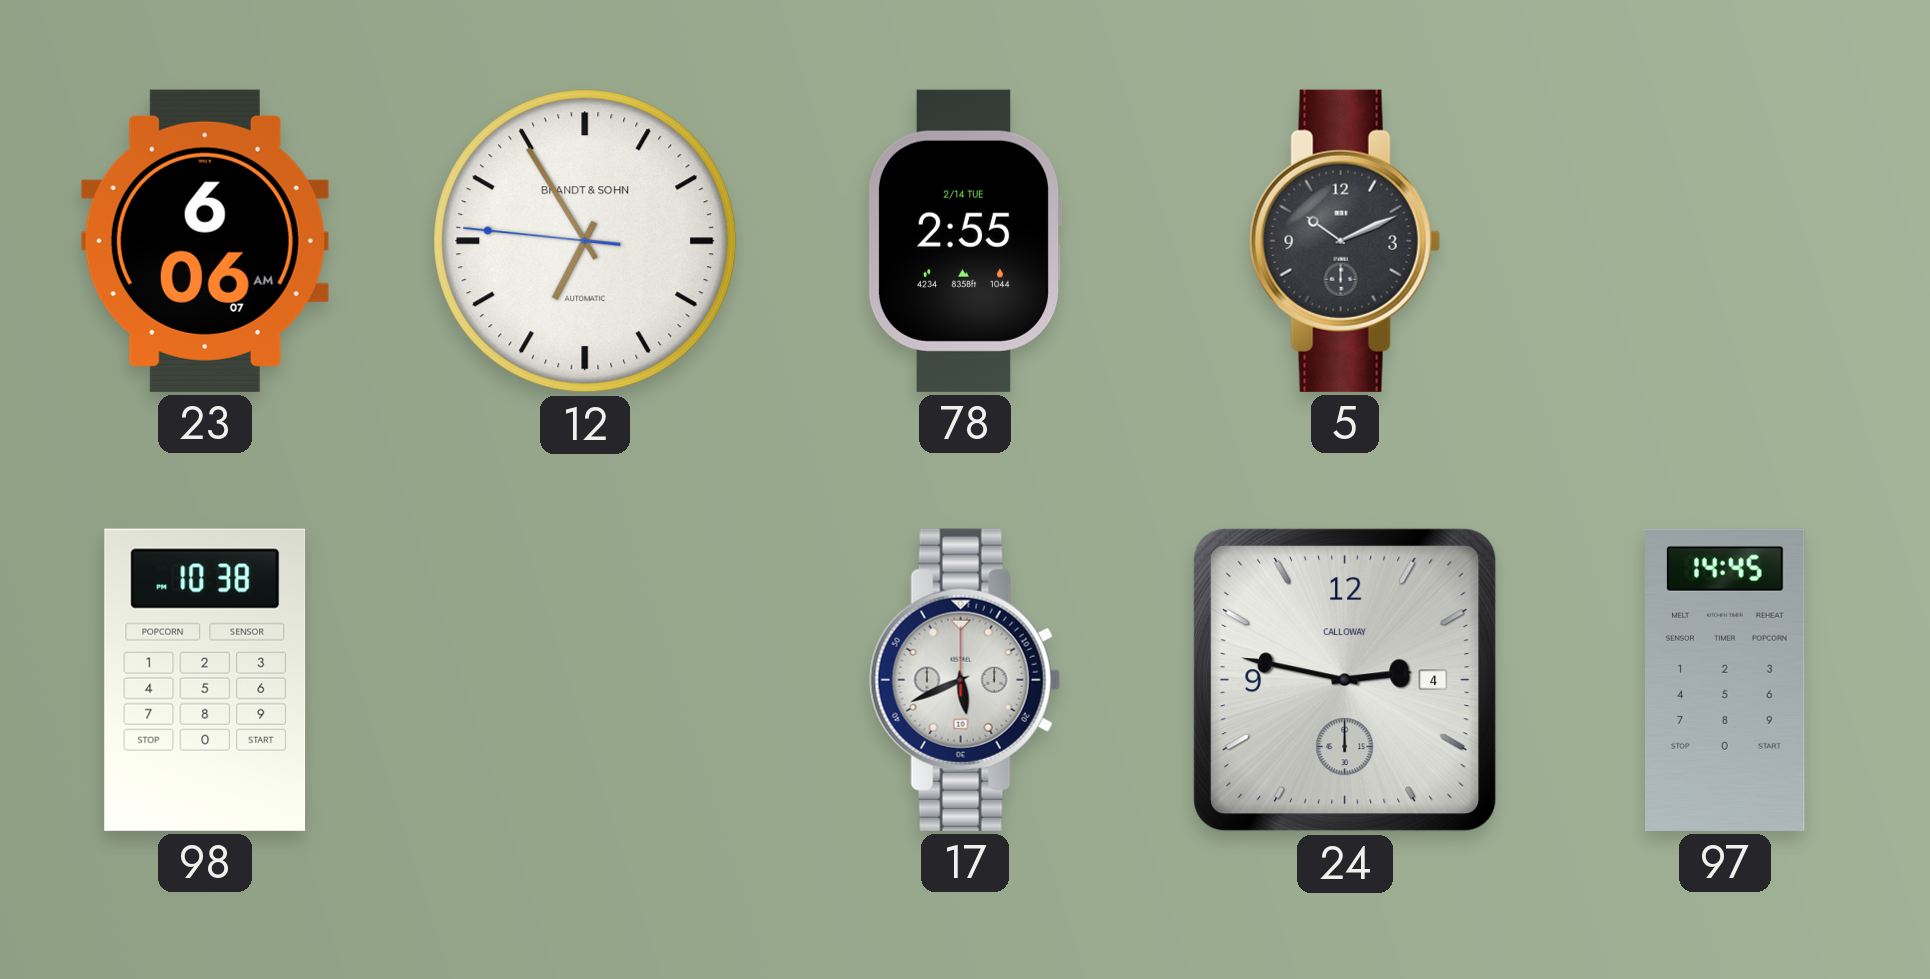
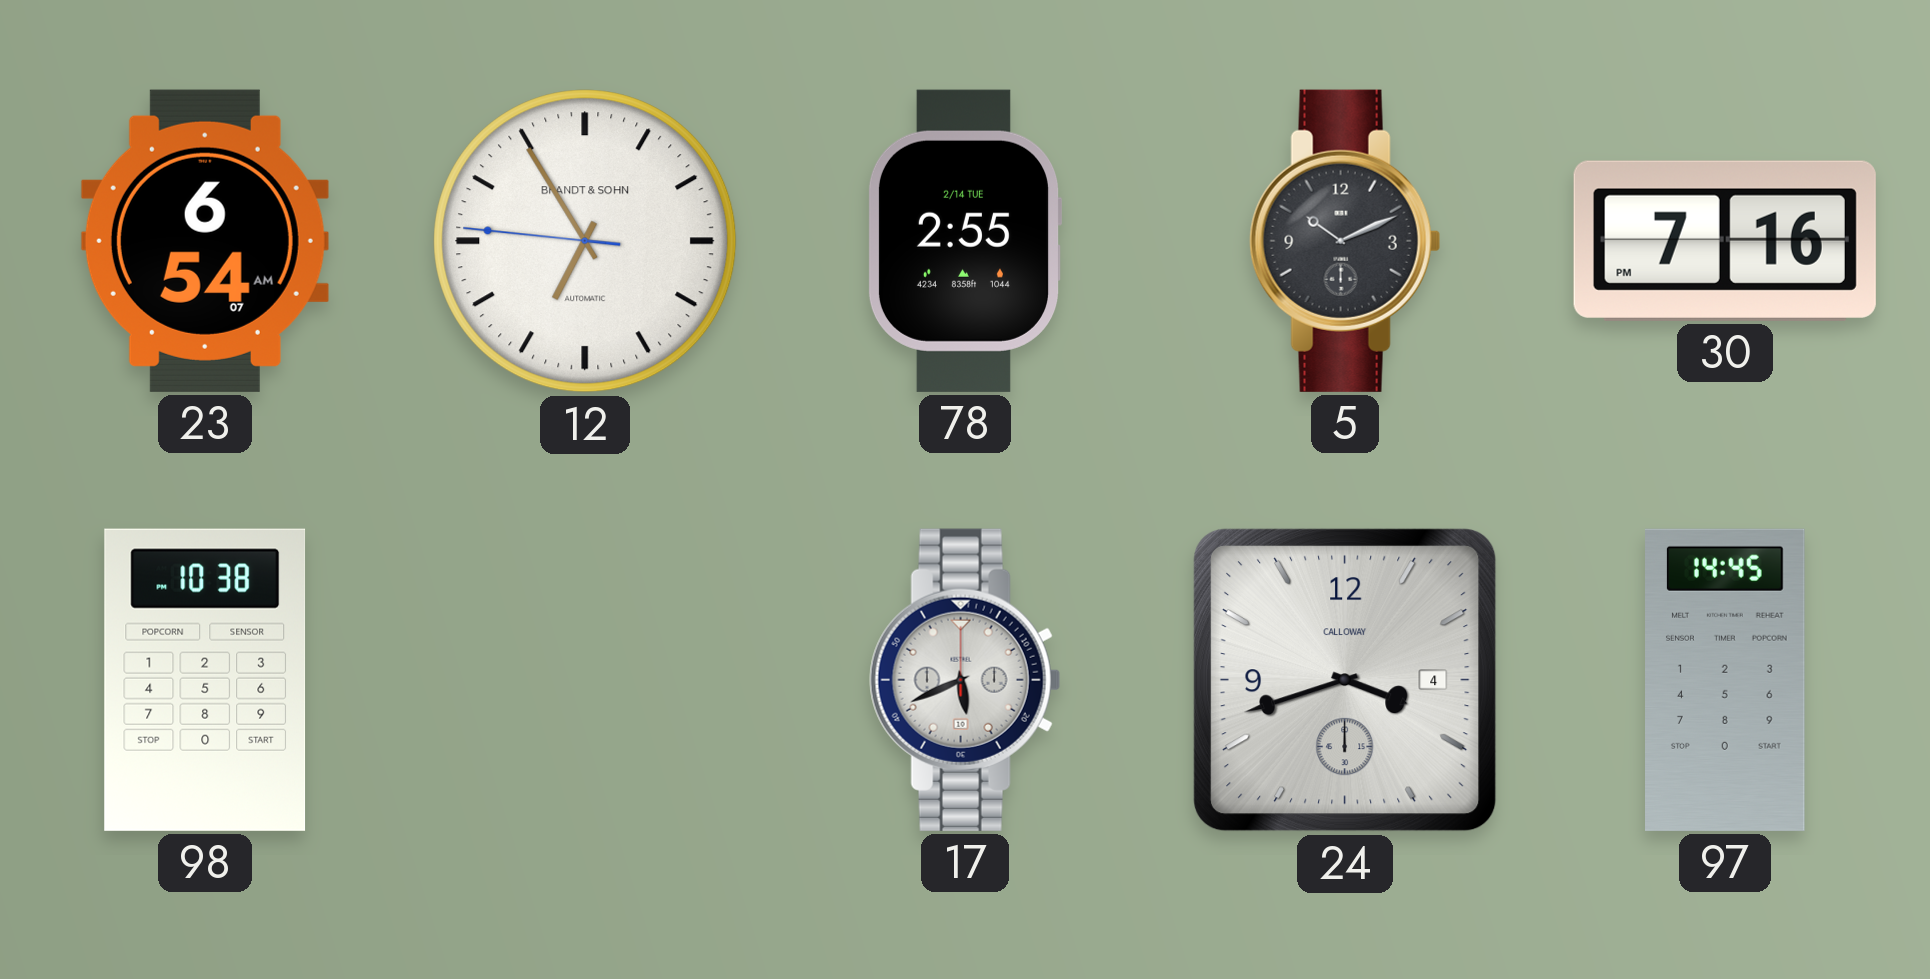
23: 6:06 -> 6:54
30: none -> 7:16
24: 2:47 -> 3:42
